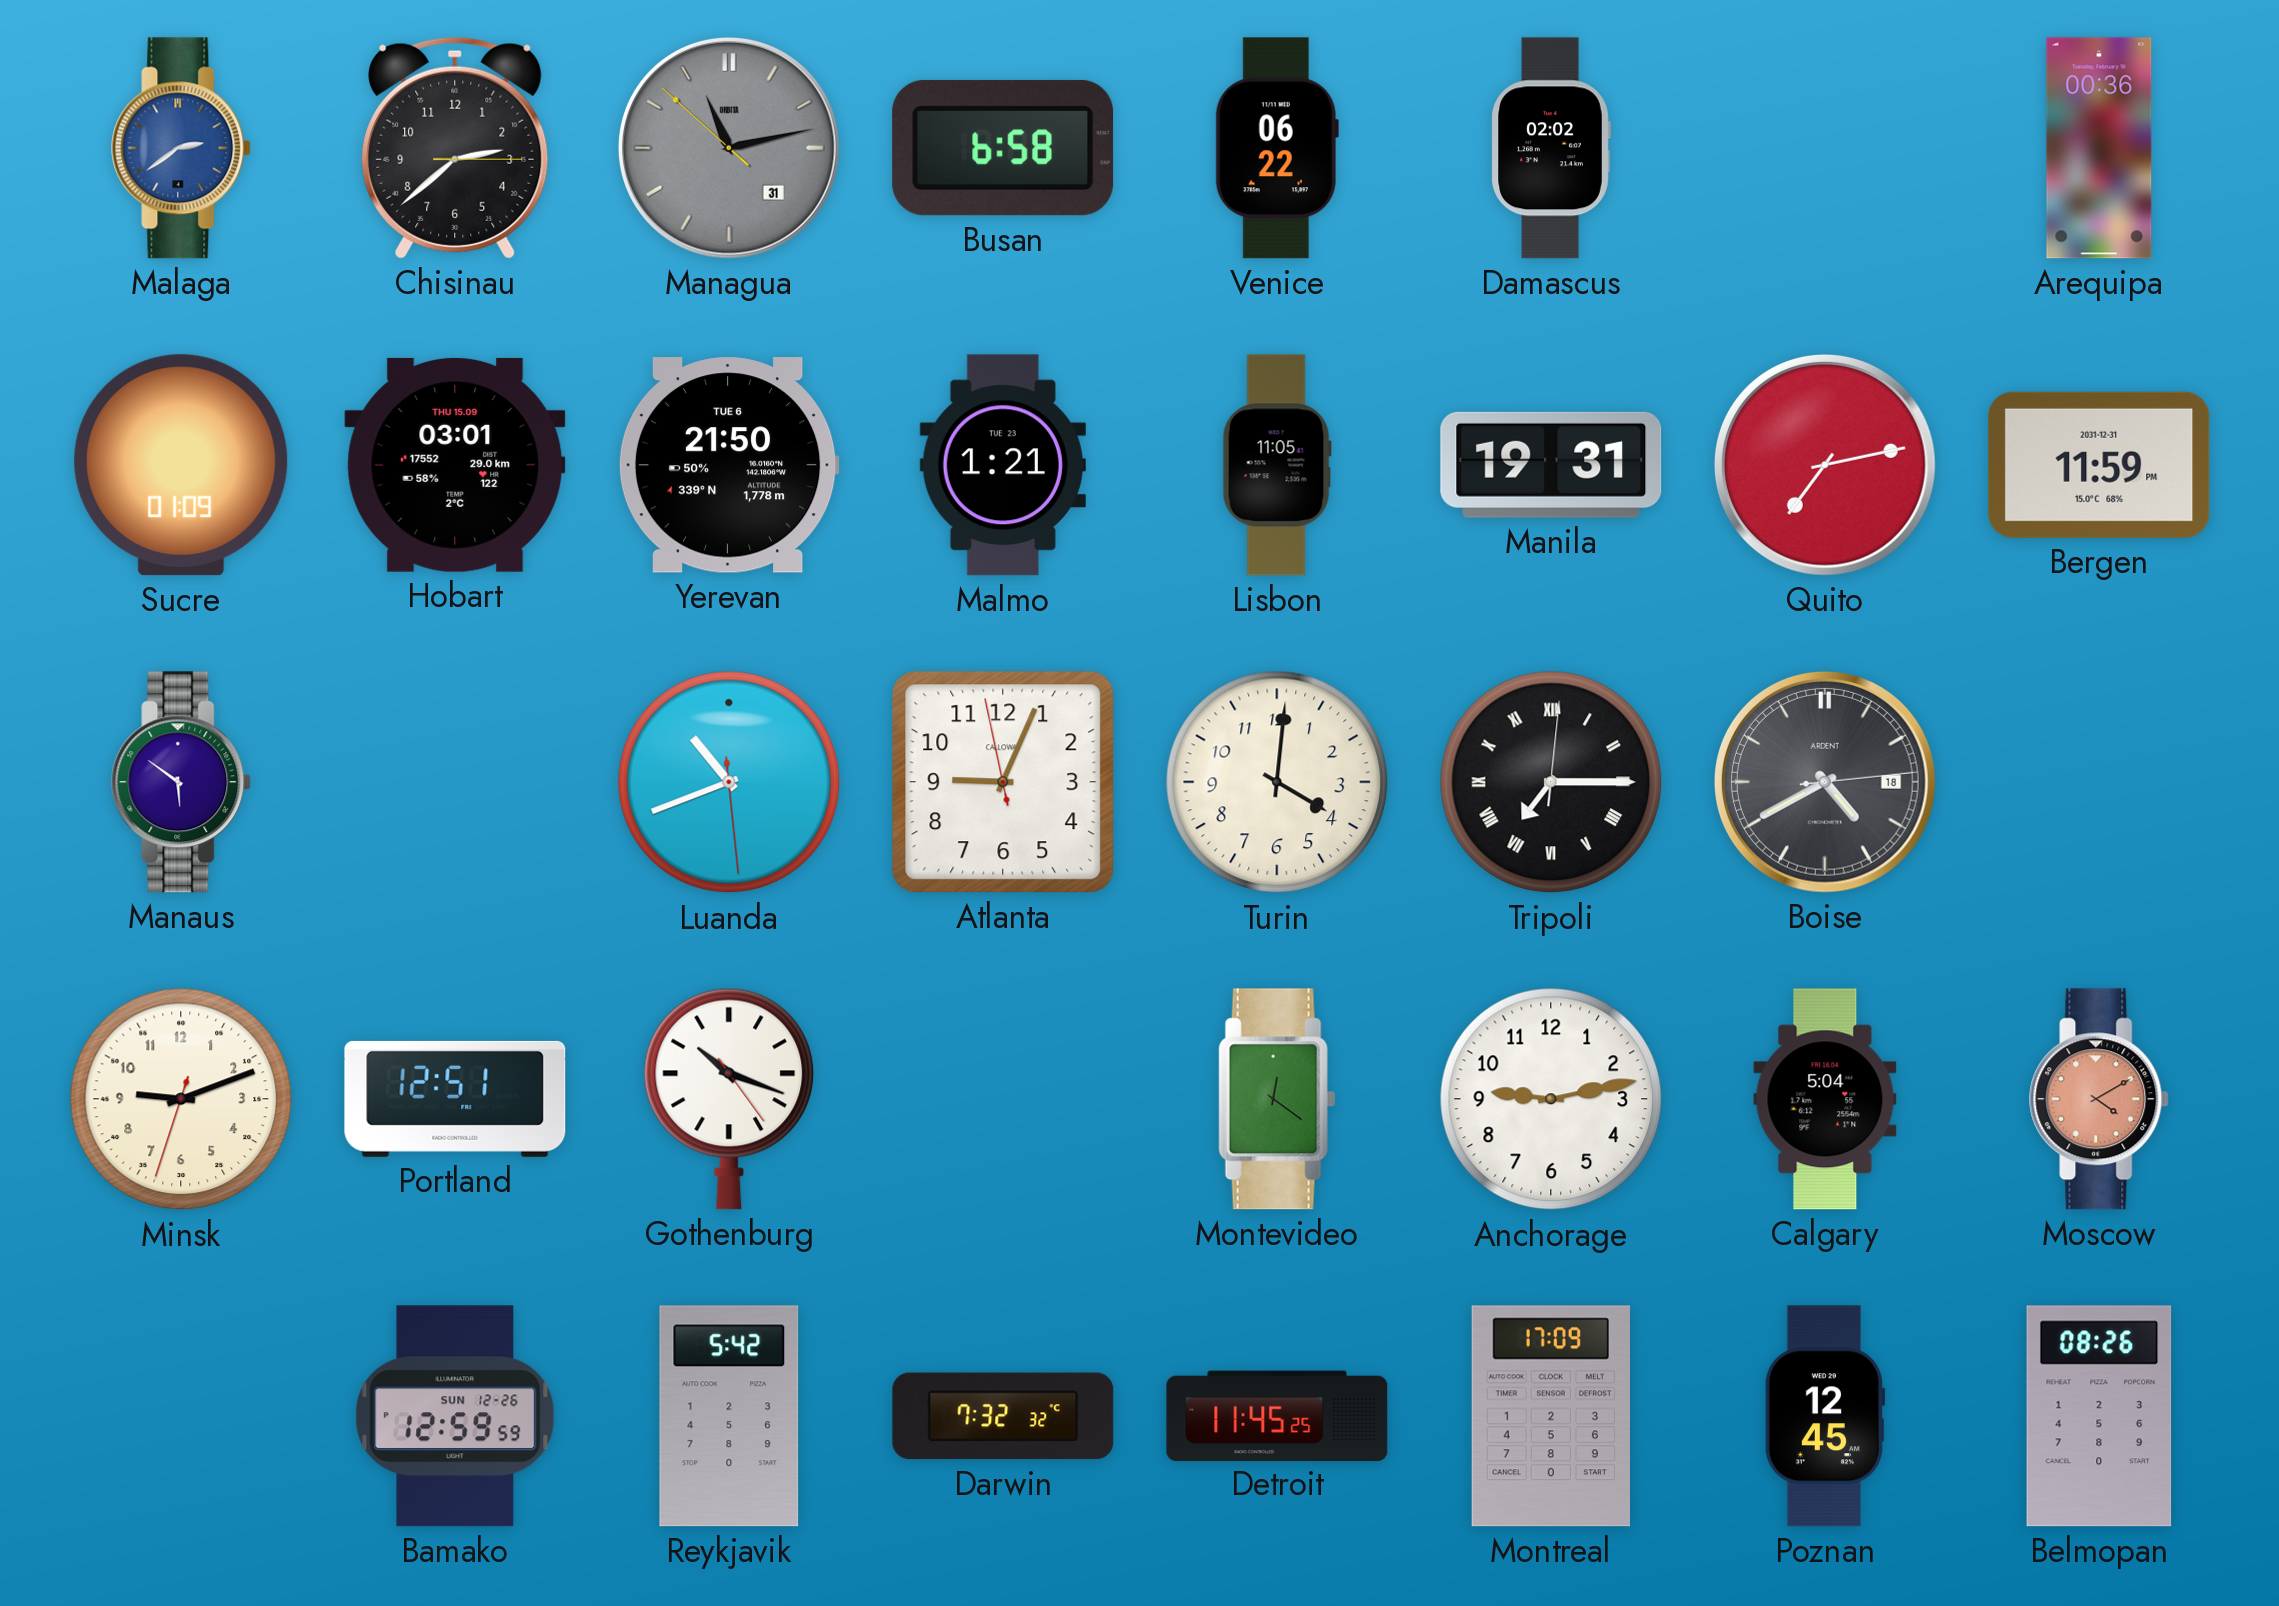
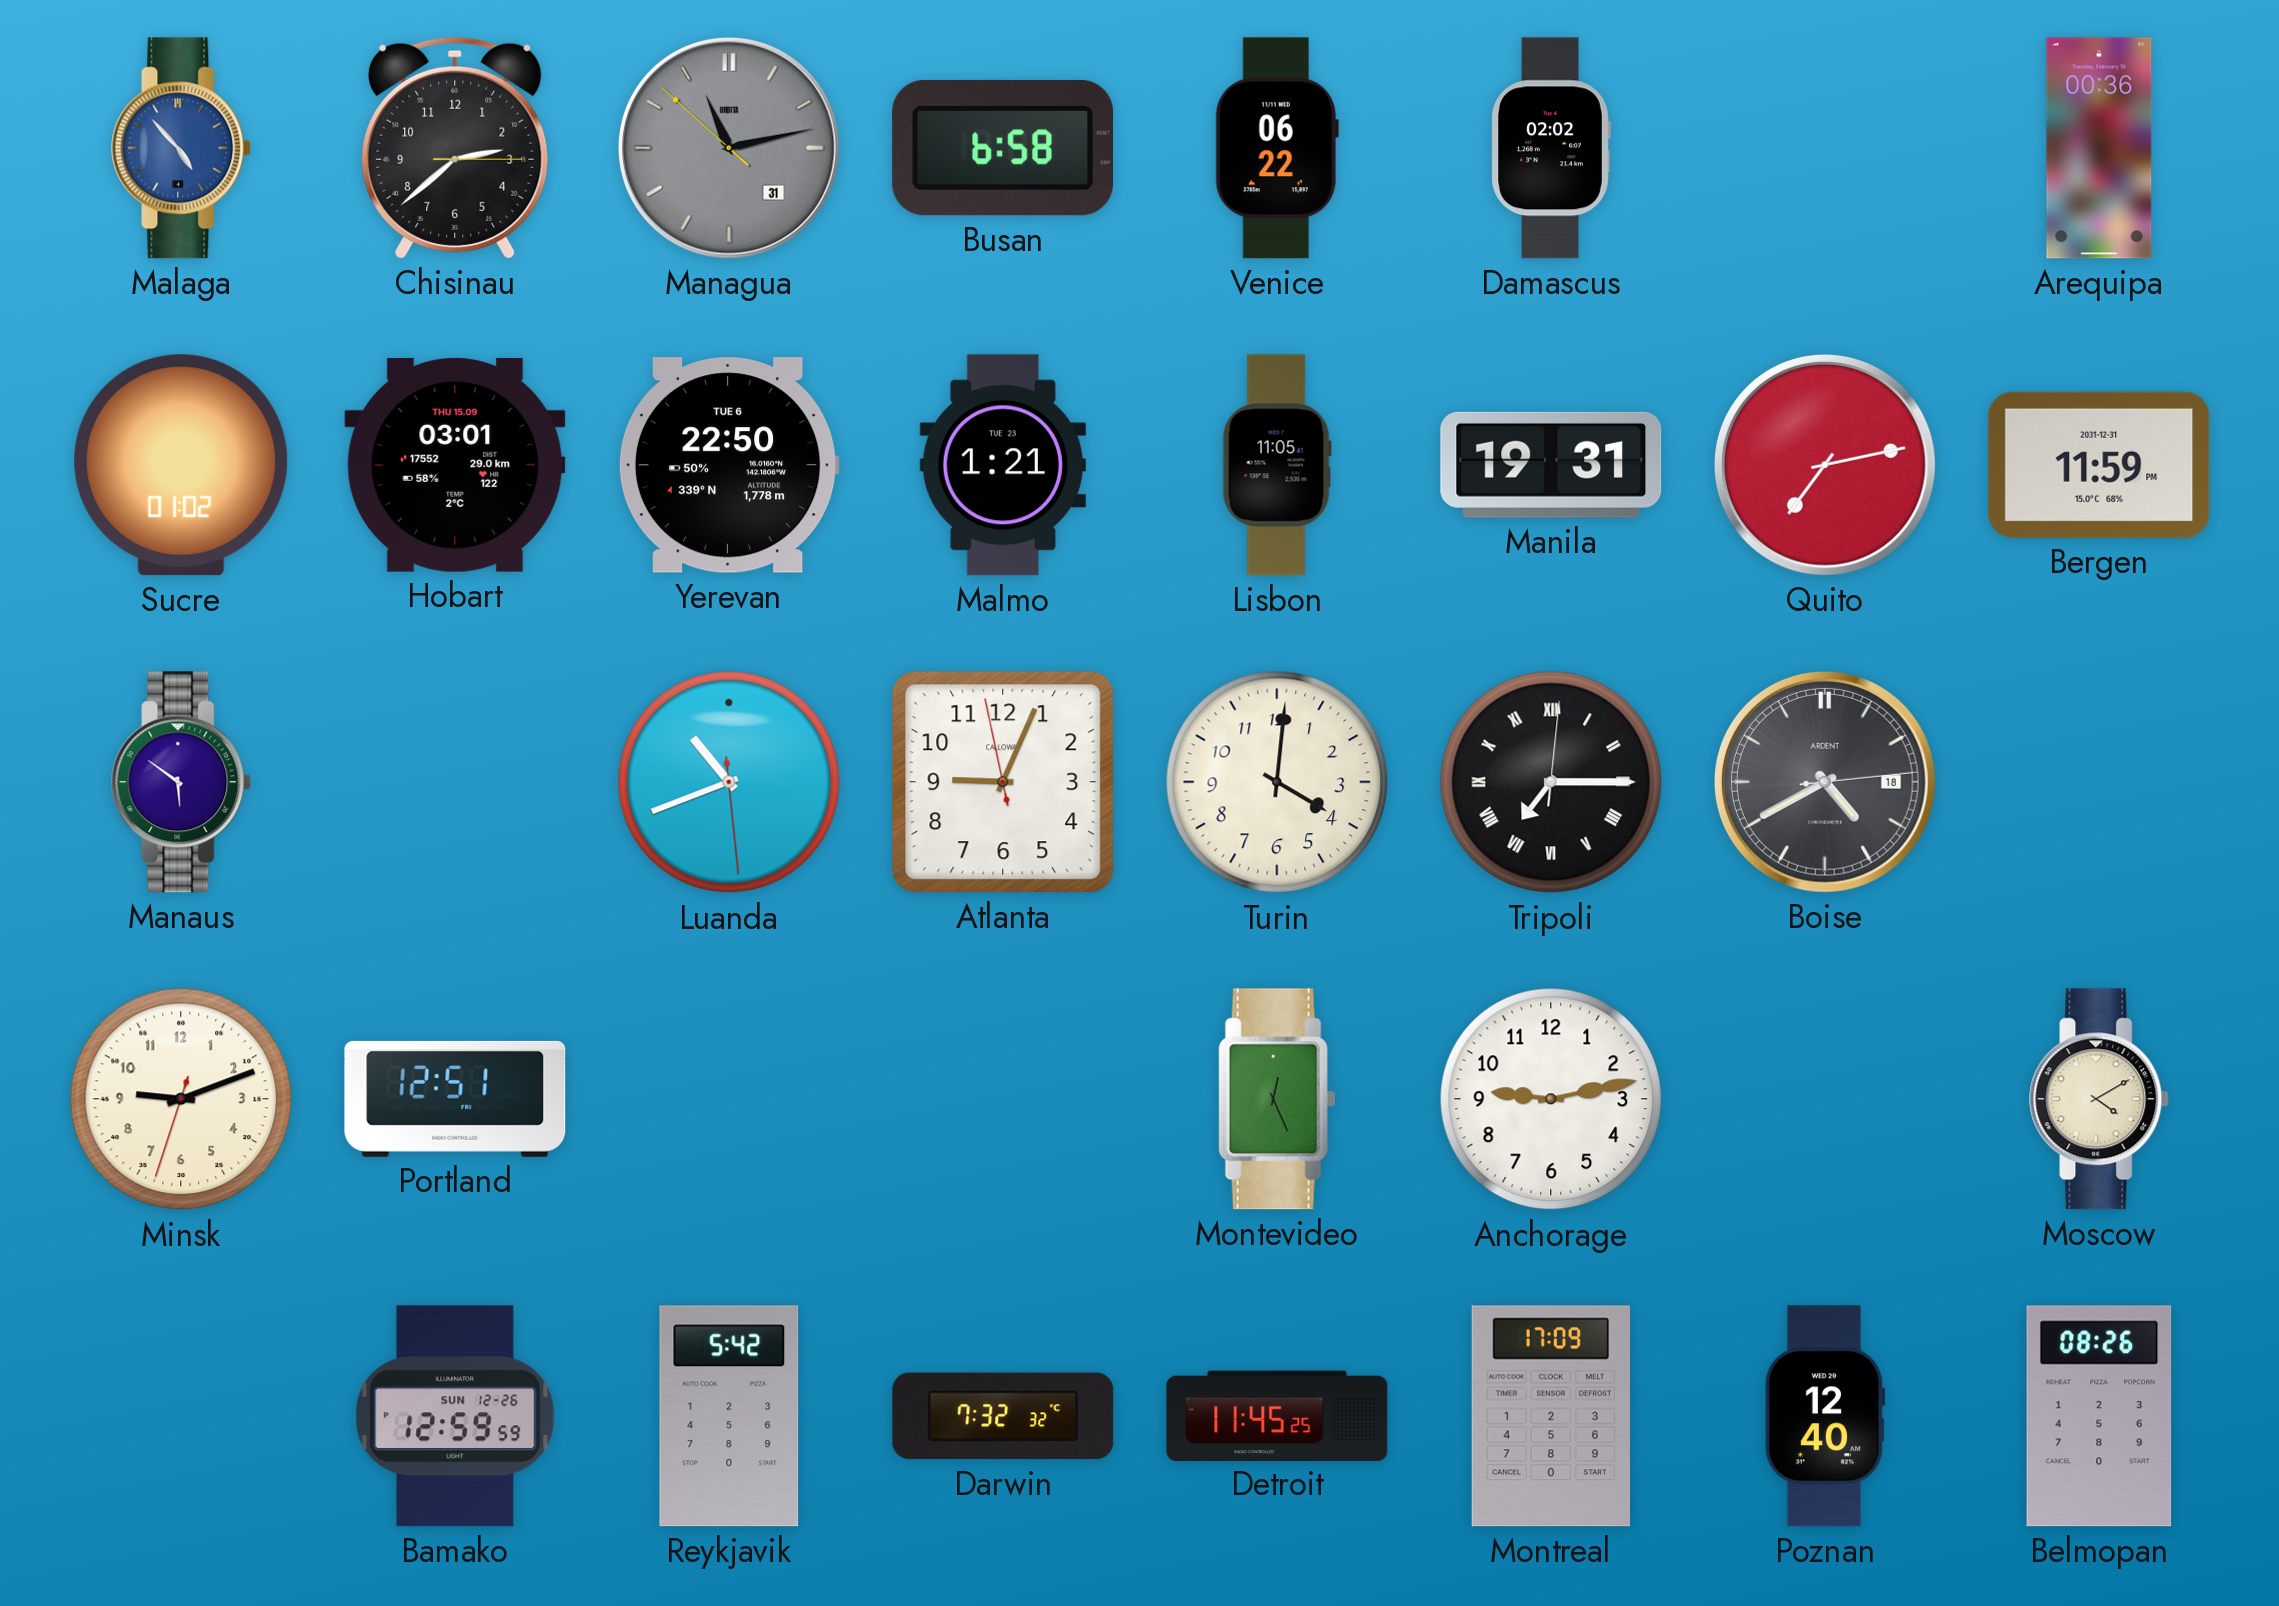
Malaga: 2:39 -> 4:53
Sucre: 01:09 -> 01:02
Yerevan: 21:50 -> 22:50
Gothenburg: 10:18 -> none
Montevideo: 12:21 -> 12:26
Calgary: 5:04 -> none
Moscow dial: salmon -> cream
Poznan: 12:45 -> 12:40
